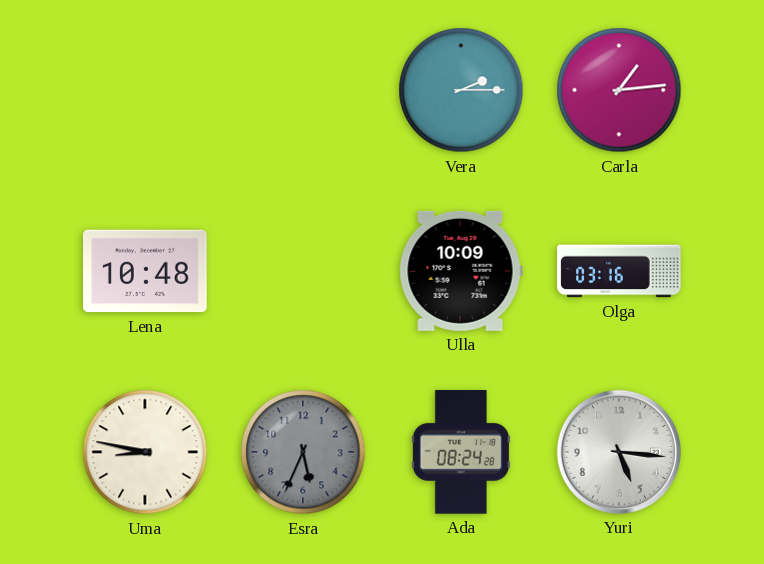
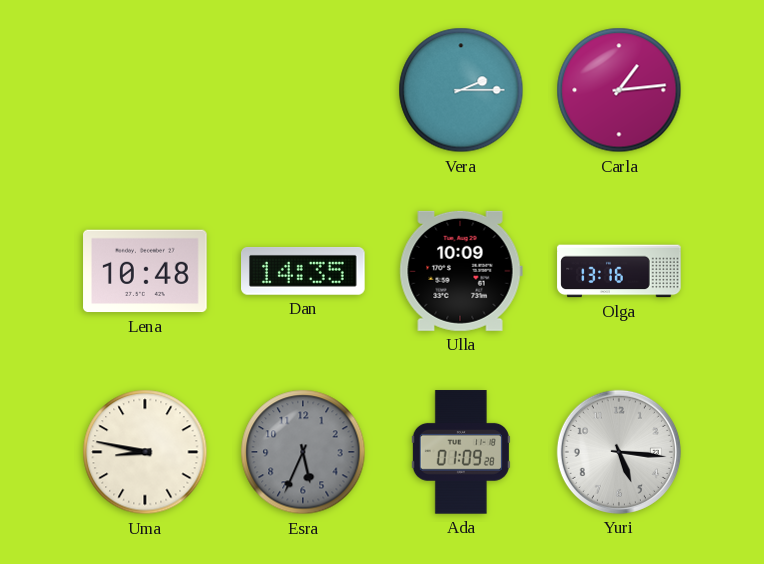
Dan: none -> 14:35
Olga: 03:16 -> 13:16
Ada: 08:24 -> 01:09
